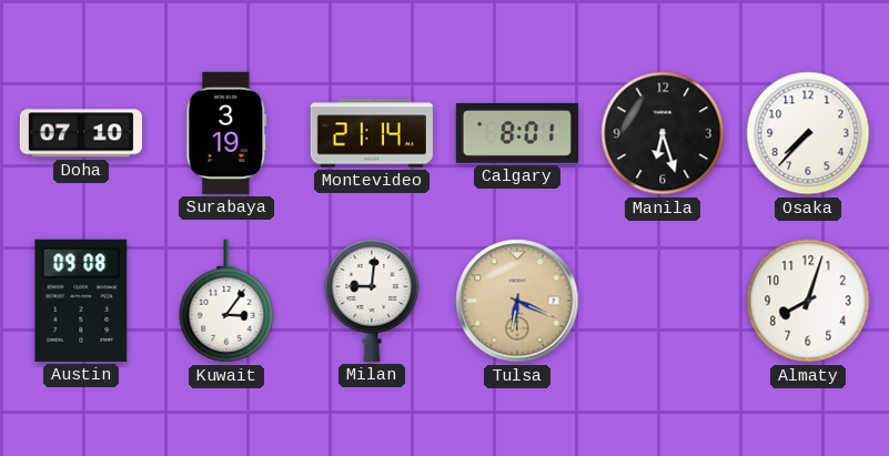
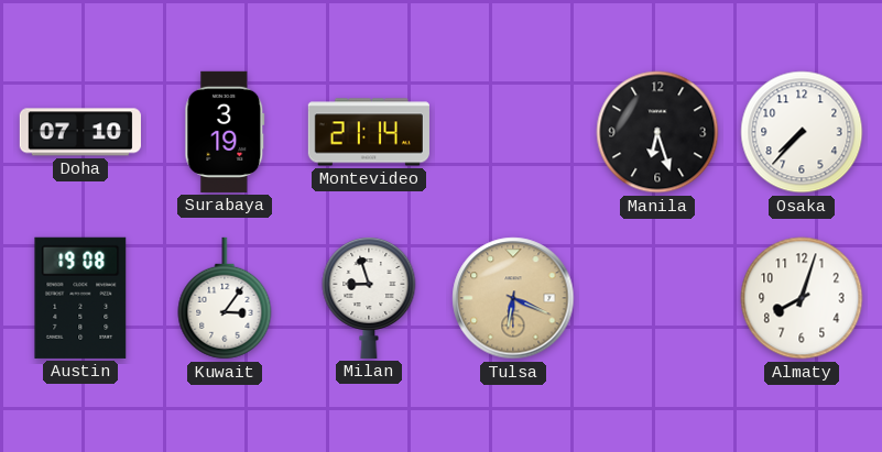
Calgary: 8:01 -> none
Austin: 09:08 -> 19:08
Milan: 9:01 -> 8:57
